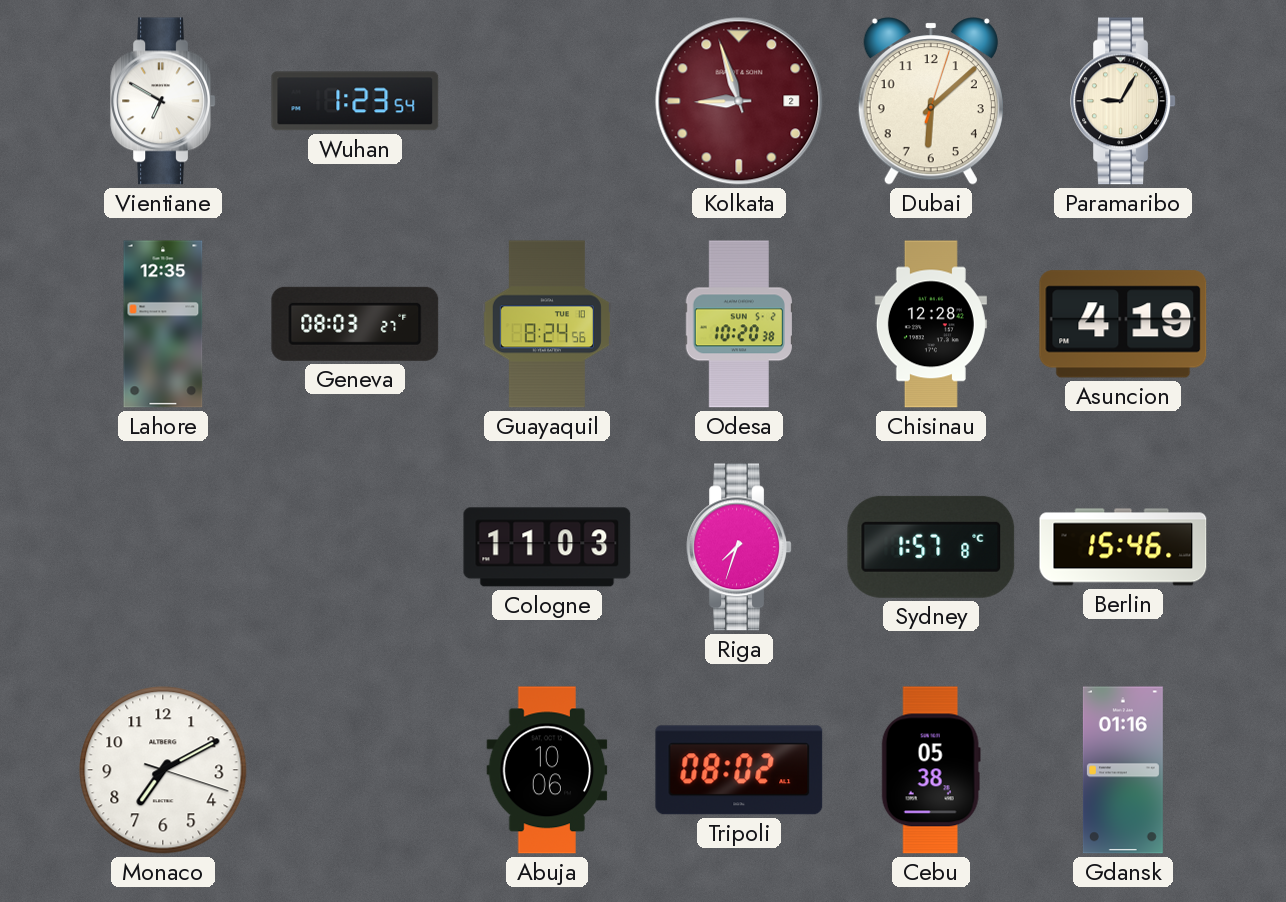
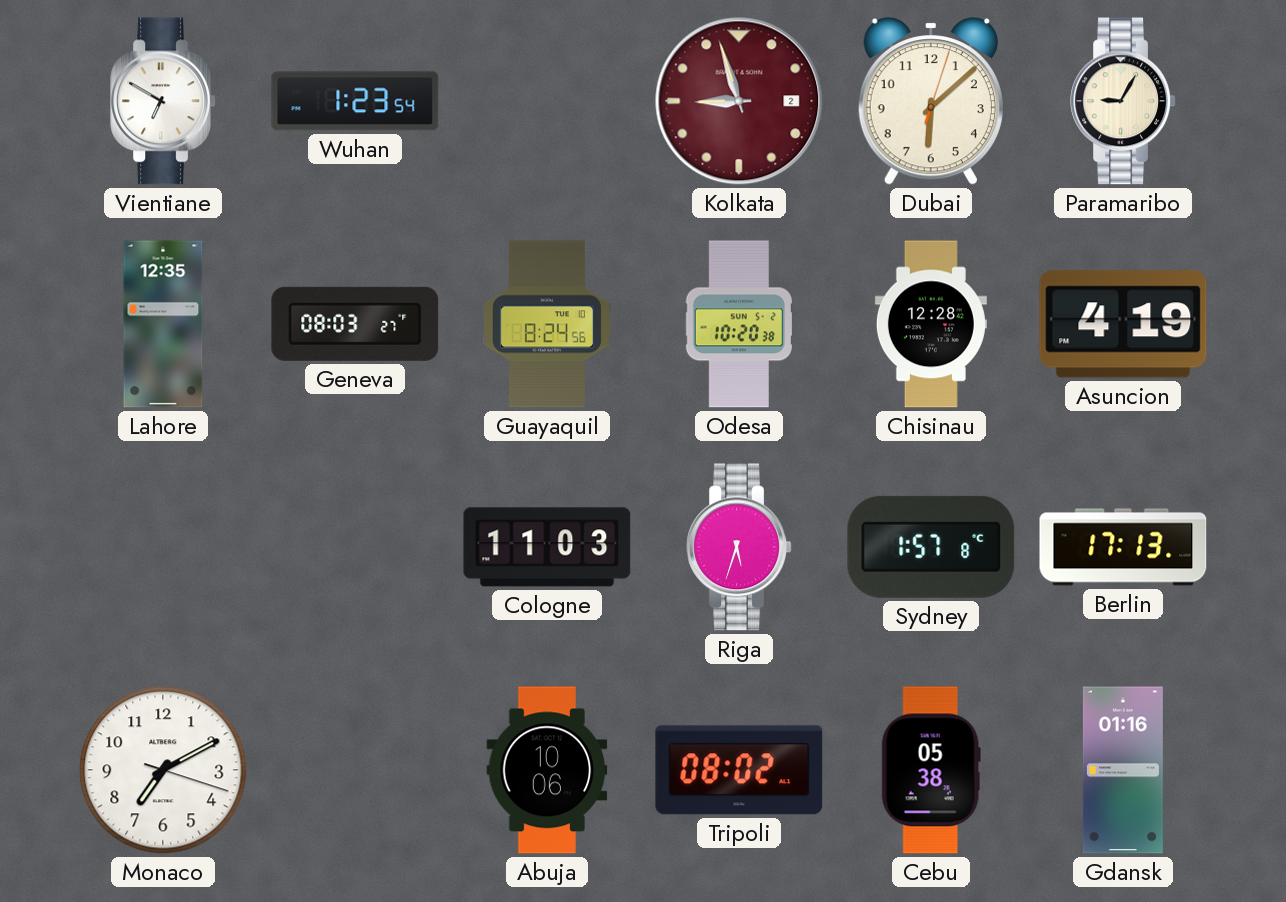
Riga: 7:33 -> 5:33
Berlin: 15:46 -> 17:13
